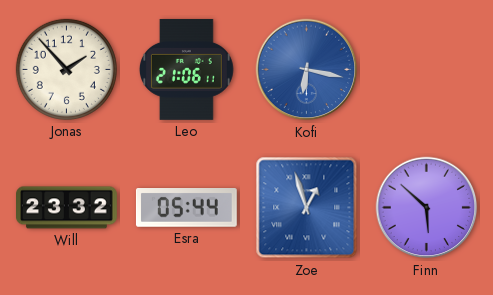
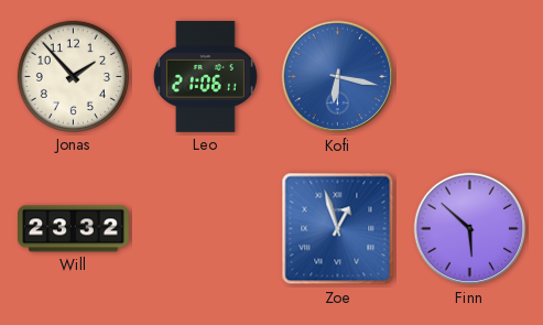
Esra: 05:44 -> none
